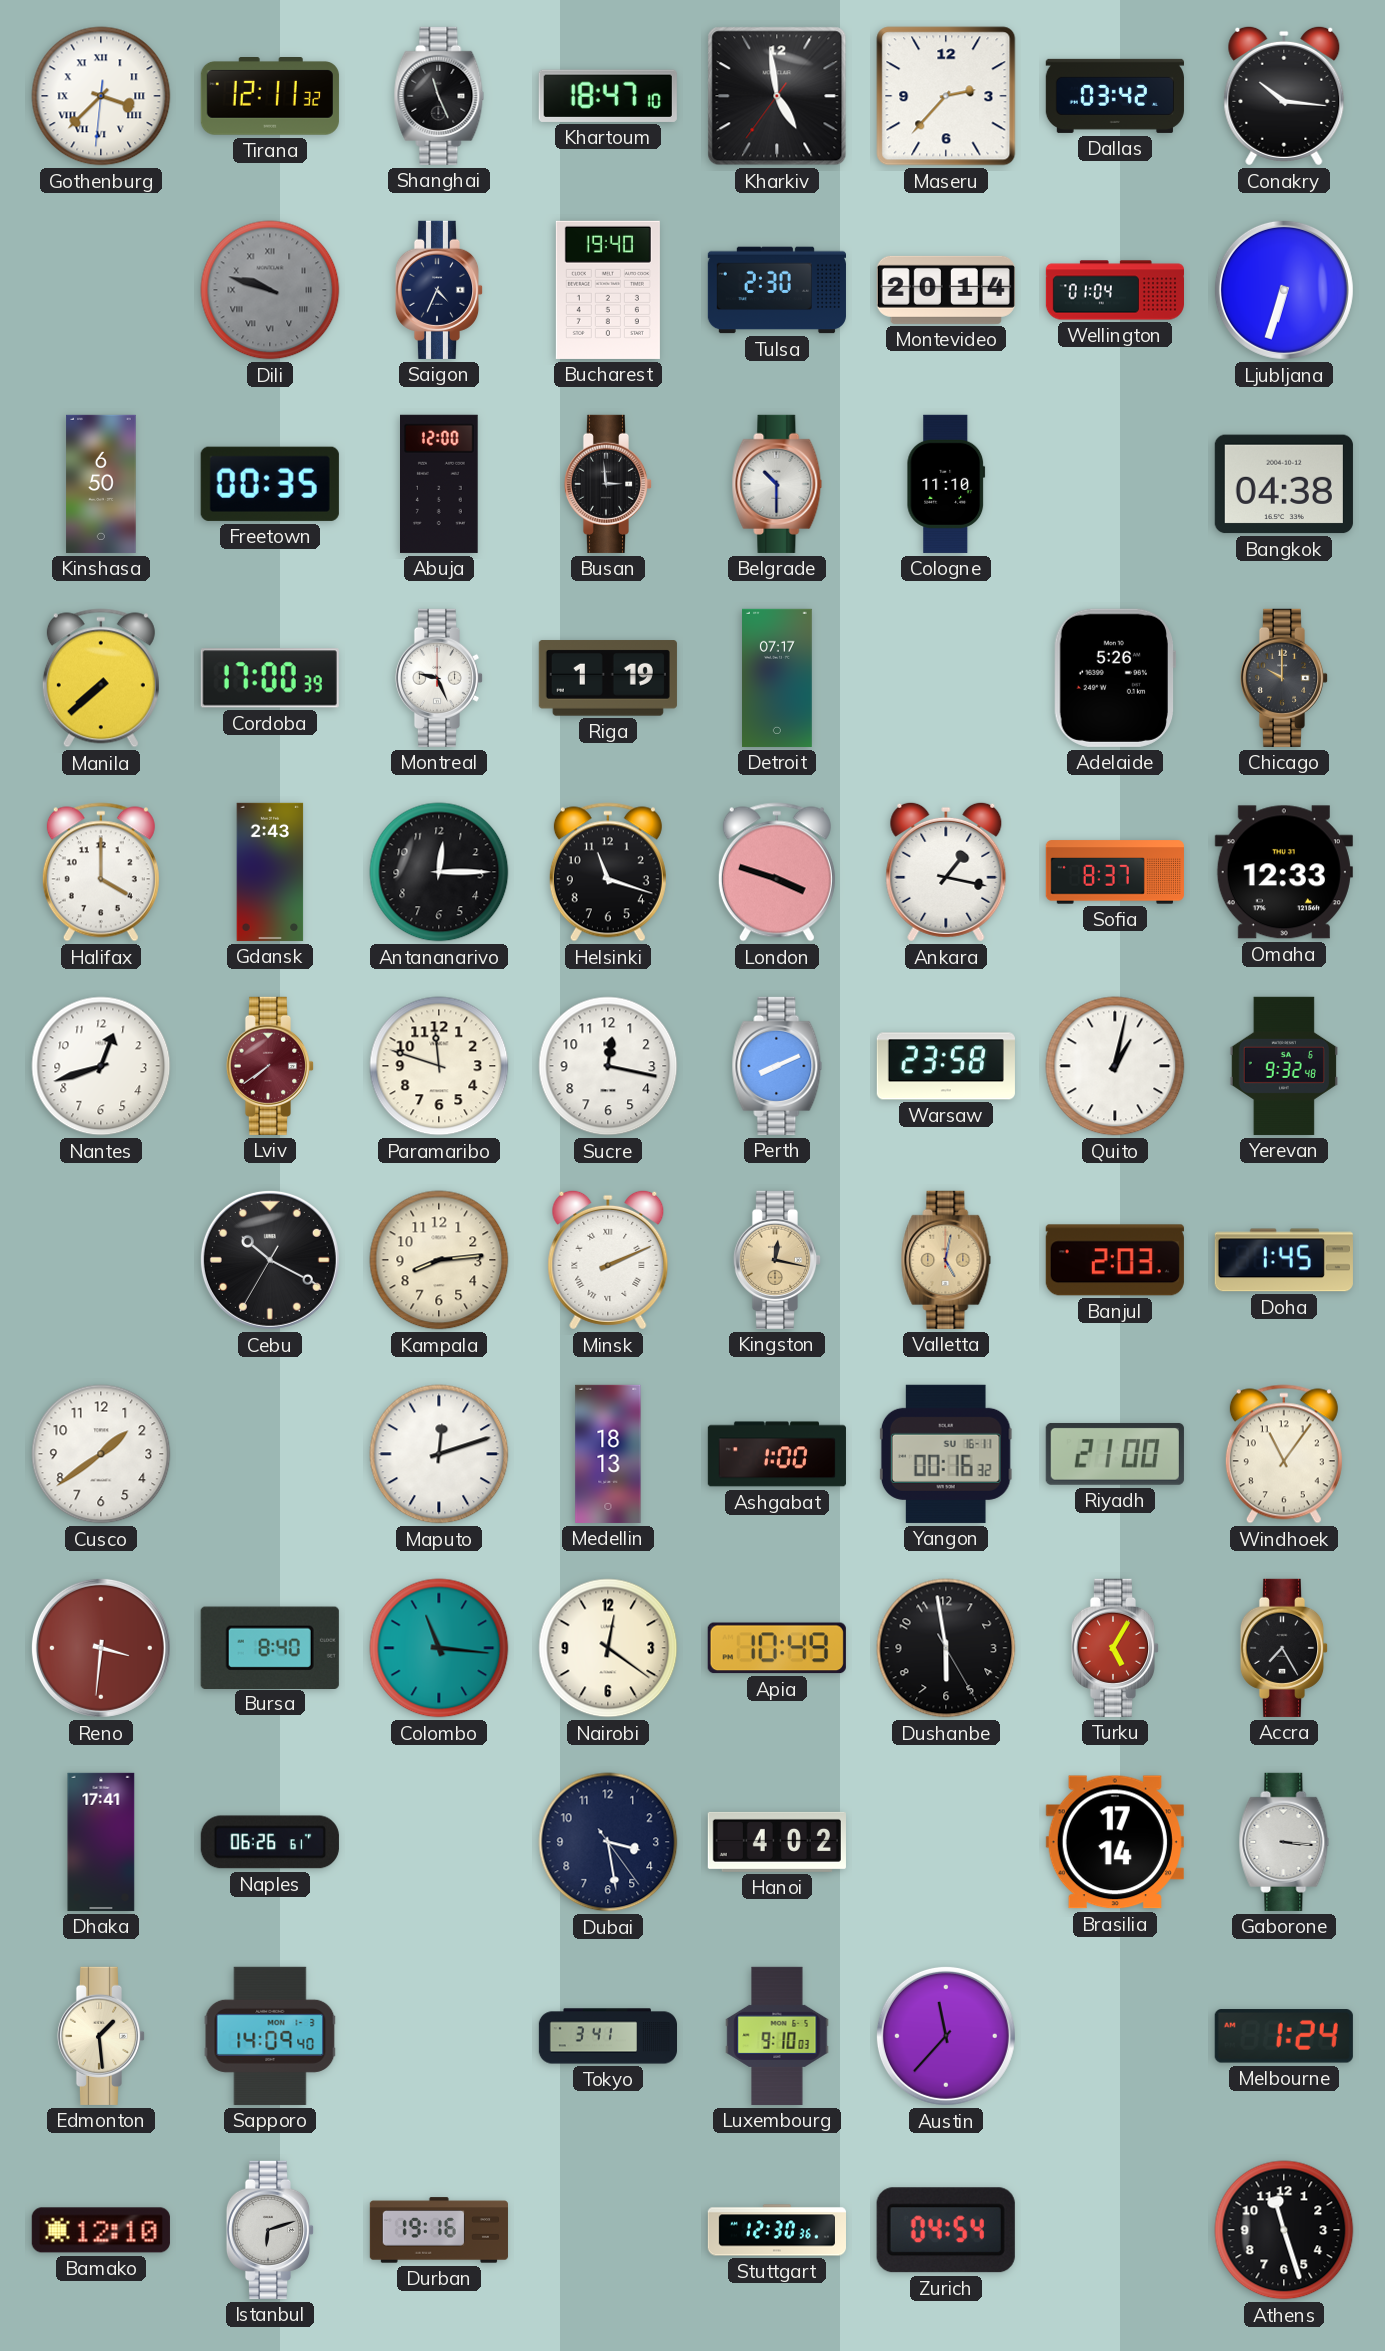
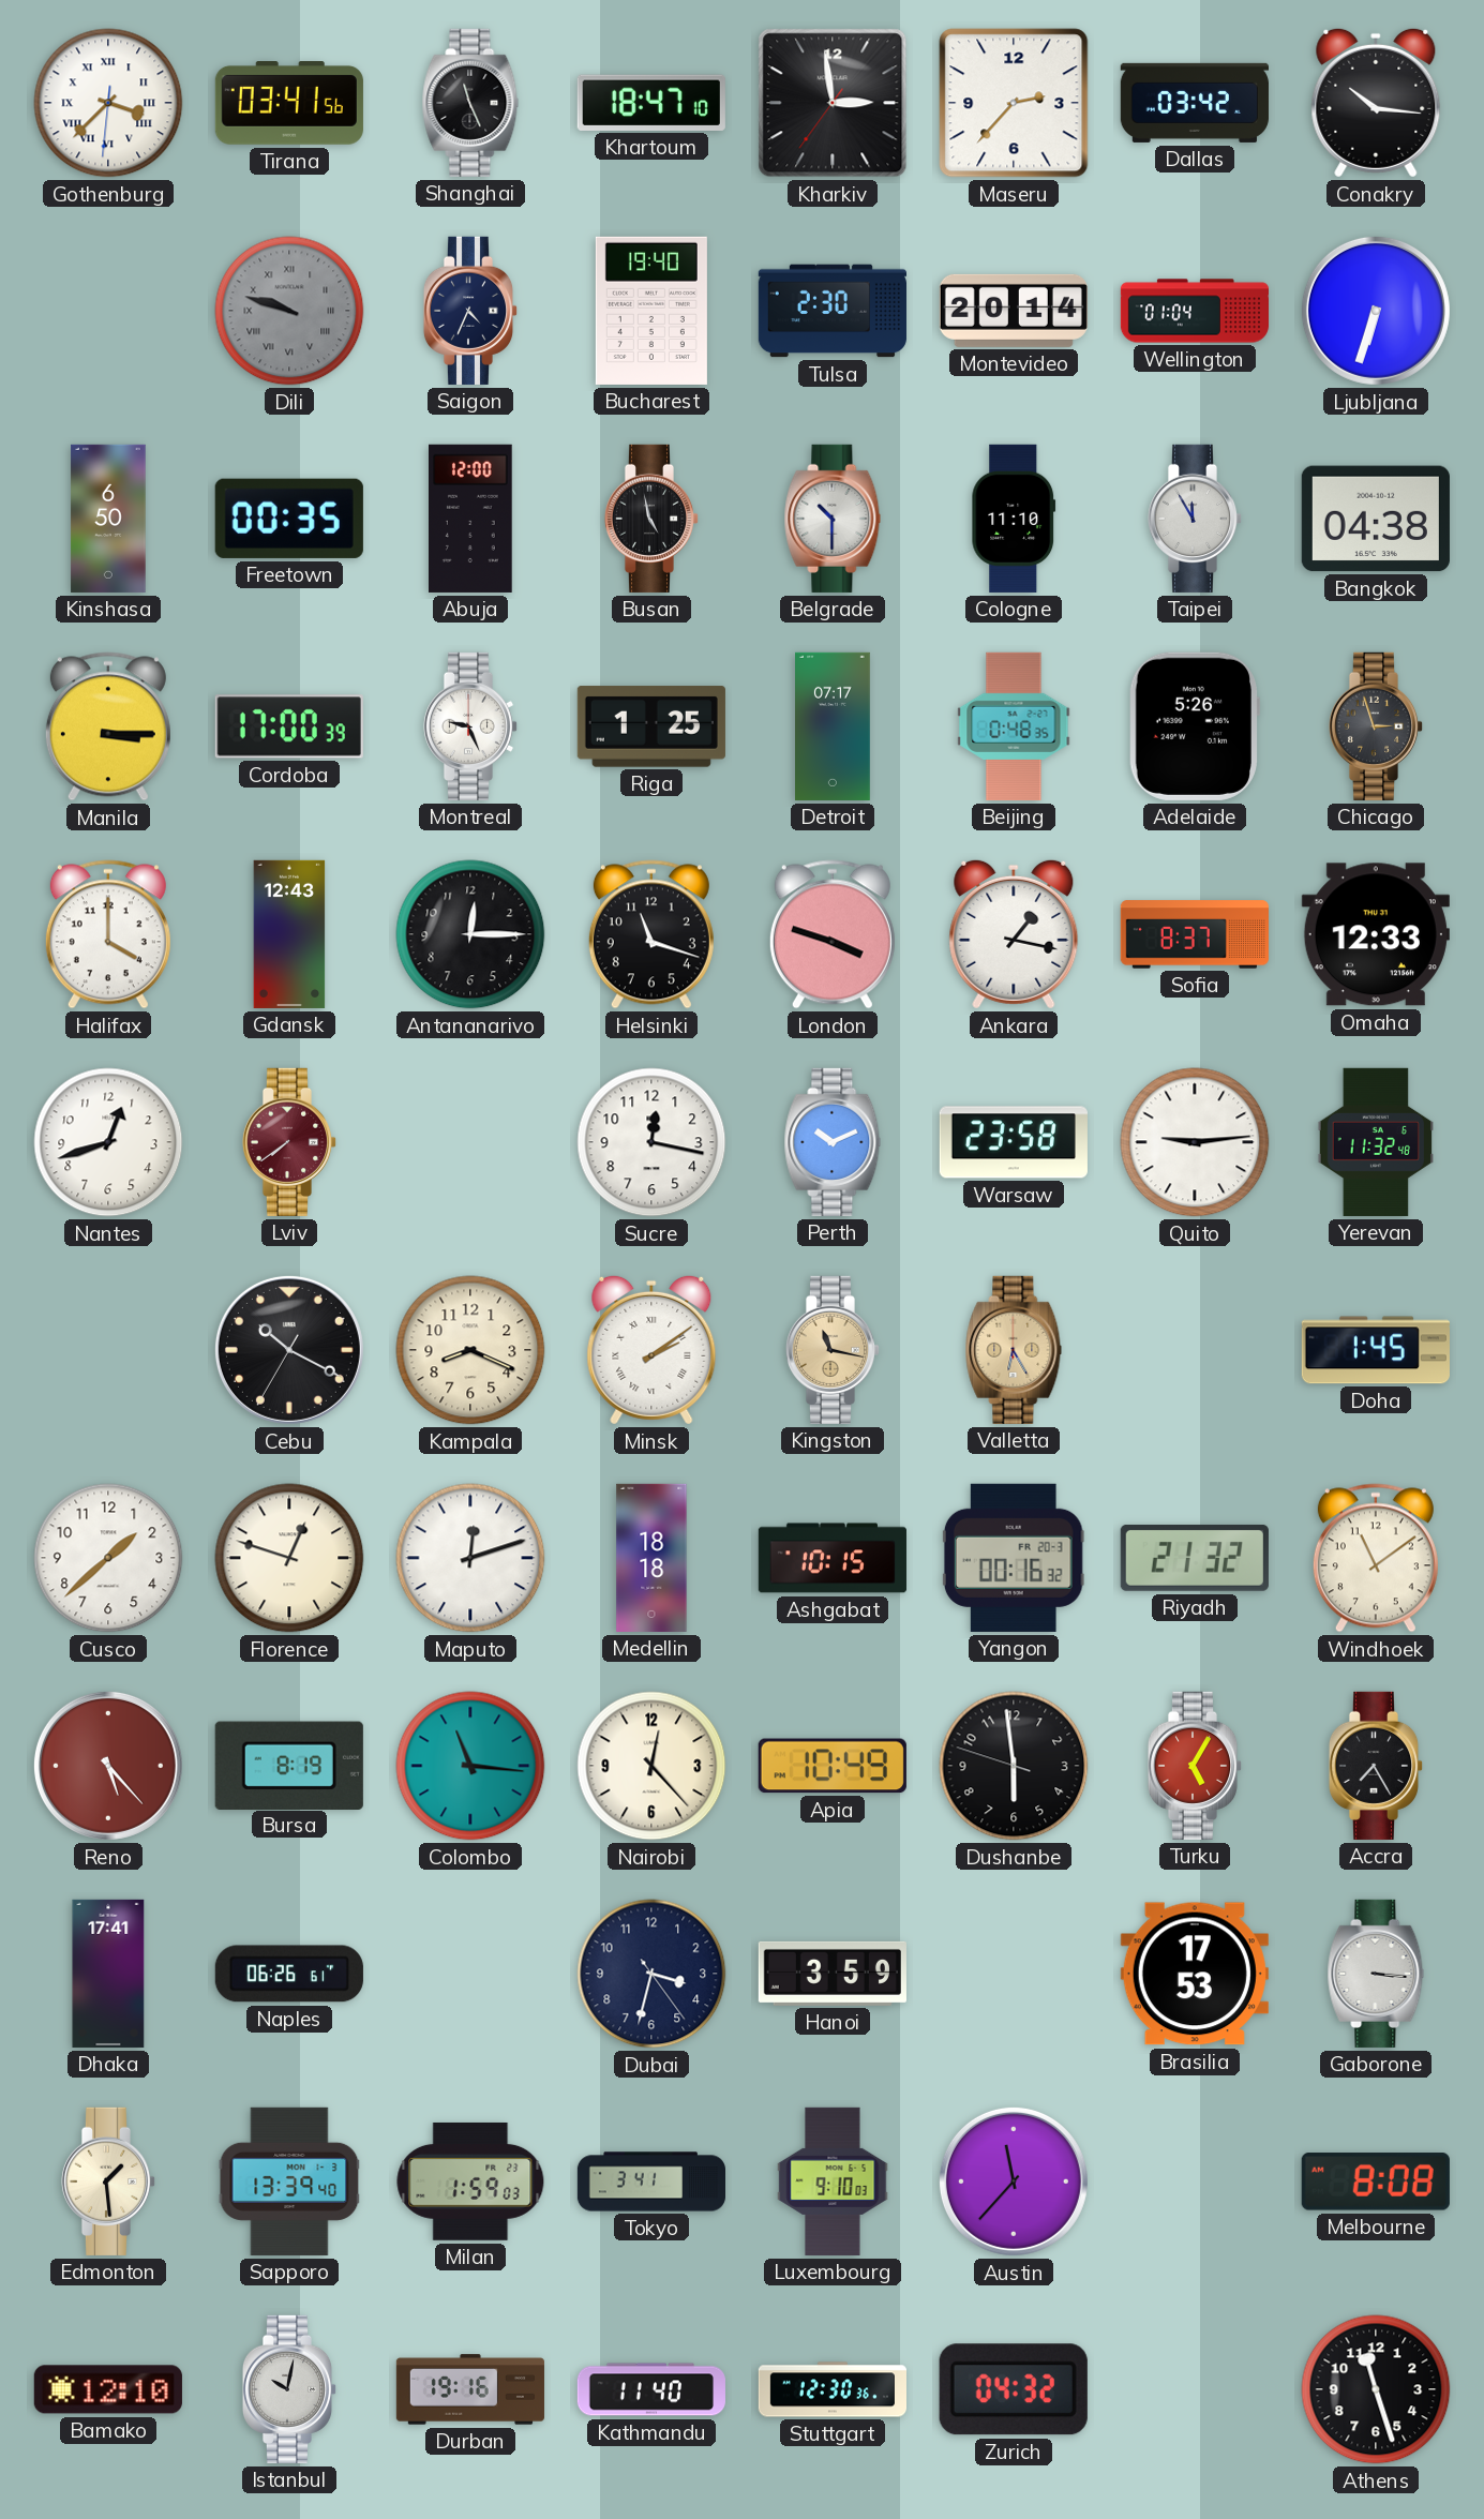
Tirana: 12:11 -> 03:41
Kharkiv: 4:58 -> 2:58
Busan: 2:59 -> 4:58
Taipei: none -> 11:55
Manila: 7:38 -> 3:15
Riga: 1:19 -> 1:25
Beijing: none -> 0:48
Chicago: 10:00 -> 2:57
Gdansk: 2:43 -> 12:43
Paramaribo: 11:48 -> none
Perth: 8:11 -> 10:11
Quito: 1:02 -> 9:14
Yerevan: 9:32 -> 11:32
Kampala: 8:14 -> 8:19
Minsk: 2:11 -> 2:09
Kingston: 12:17 -> 11:17
Valletta: 5:02 -> 6:25
Banjul: 2:03 -> none
Cusco: 1:39 -> 1:38
Florence: none -> 12:48
Medellin: 18:13 -> 18:18
Ashgabat: 1:00 -> 10:15
Yangon date: SU 16-11 -> FR 20-3
Riyadh: 21:00 -> 21:32
Windhoek: 11:06 -> 11:09
Reno: 3:31 -> 5:23
Bursa: 8:40 -> 8:19
Nairobi: 12:21 -> 12:23
Dushanbe: 5:58:25 -> 5:58:48
Dubai: 3:28 -> 3:32
Hanoi: 4:02 -> 3:59
Brasilia: 17:14 -> 17:53
Sapporo: 14:09 -> 13:39
Milan: none -> 1:59
Melbourne: 1:24 -> 8:08
Istanbul: 6:12 -> 10:02
Kathmandu: none -> 11:40
Zurich: 04:54 -> 04:32
